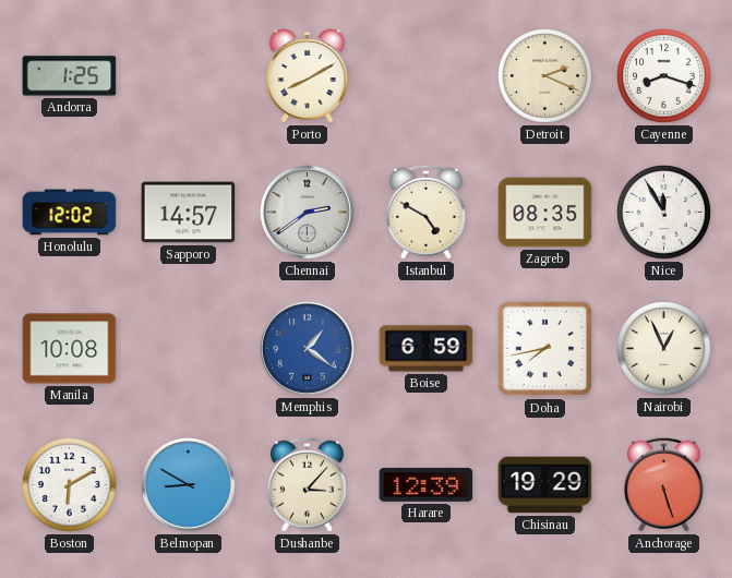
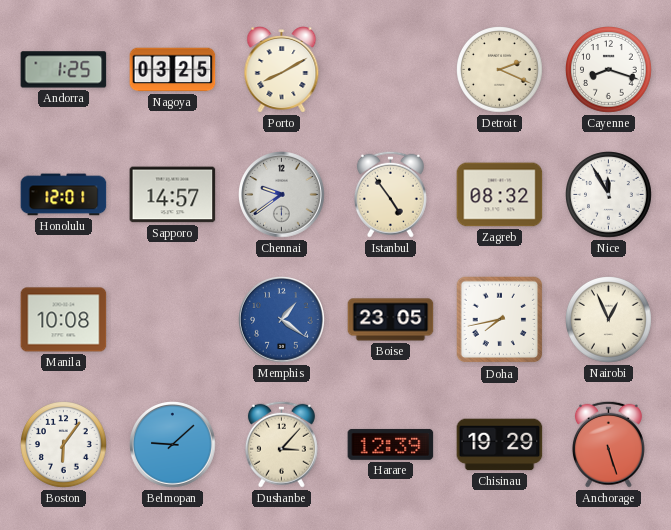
Nagoya: none -> 03:25
Honolulu: 12:02 -> 12:01
Chennai: 2:39 -> 9:39
Istanbul: 4:50 -> 4:54
Zagreb: 08:35 -> 08:32
Boise: 6:59 -> 23:05
Boston: 6:10 -> 6:06
Belmopan: 8:50 -> 9:08
